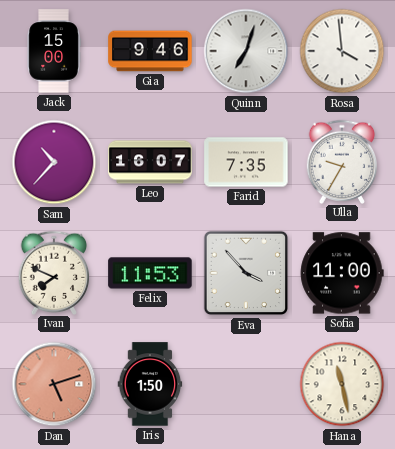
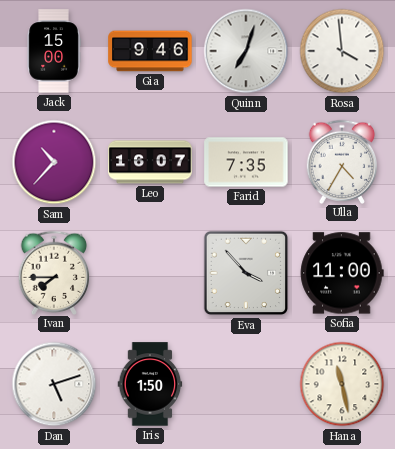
Ulla: 9:35 -> 4:35
Ivan: 7:49 -> 7:45
Felix: 11:53 -> none
Dan dial: salmon -> white
